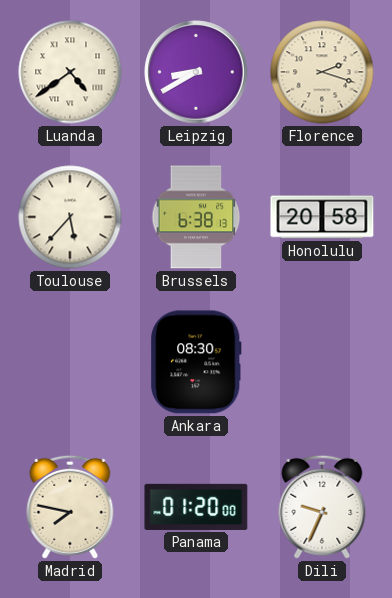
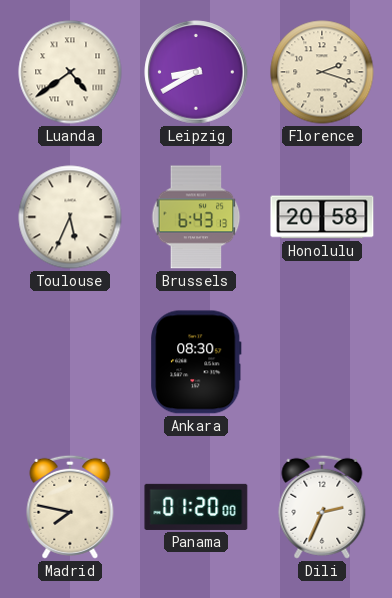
Toulouse: 5:37 -> 5:34
Brussels: 6:38 -> 6:43
Dili: 9:34 -> 2:34
